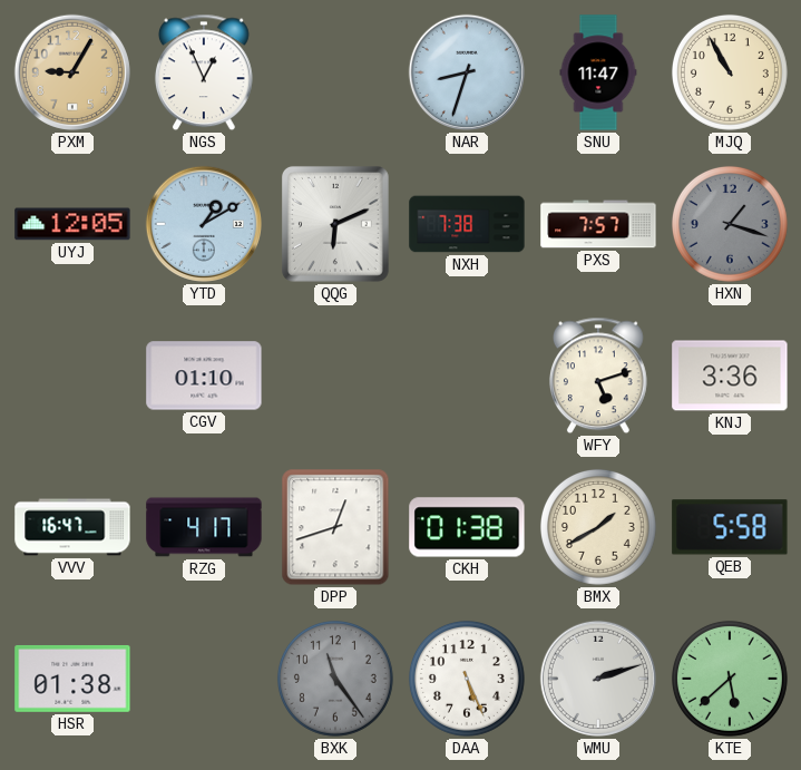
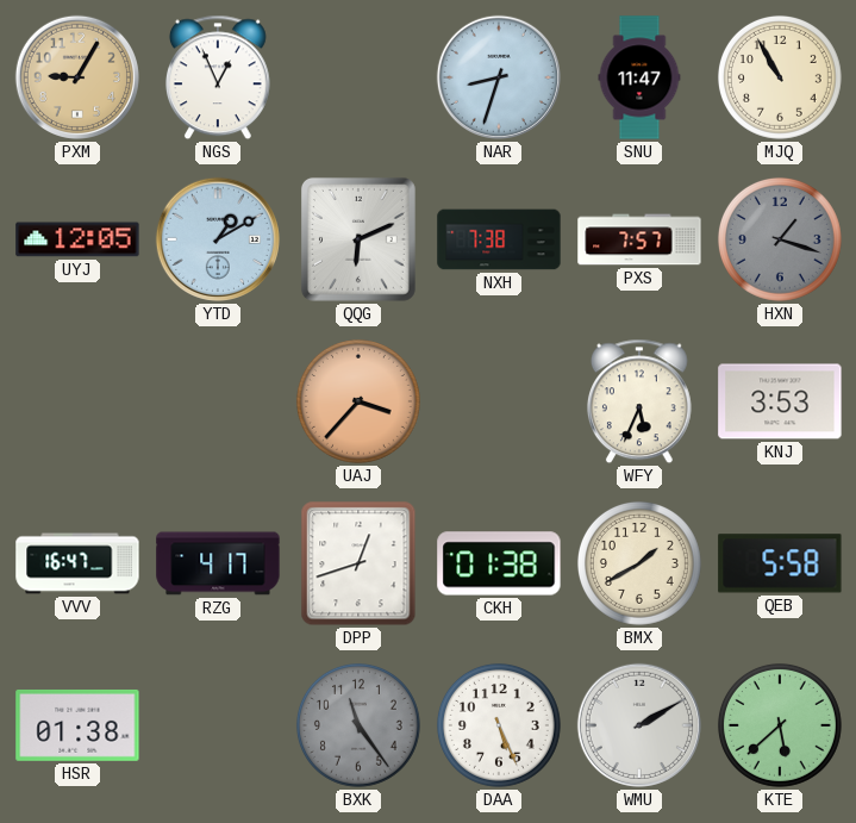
CGV: 01:10 -> none
UAJ: none -> 3:37
WFY: 5:12 -> 5:34
KNJ: 3:36 -> 3:53
WMU: 2:12 -> 2:10
